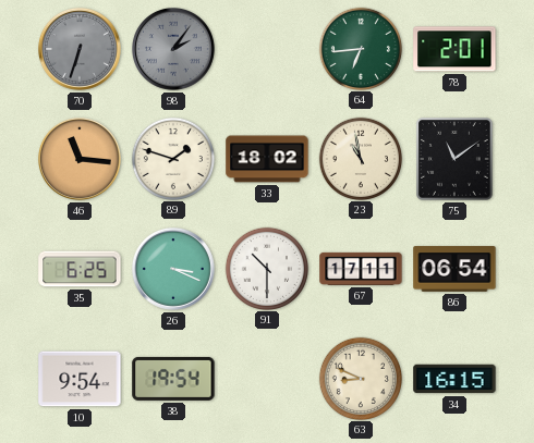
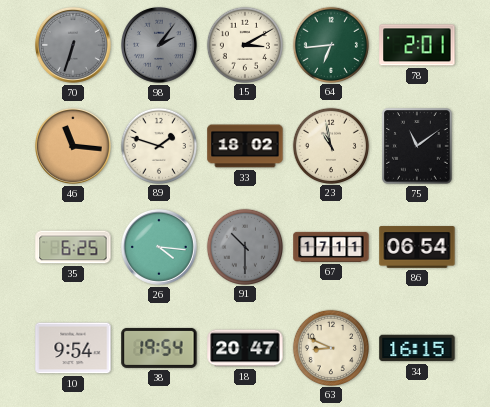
15: none -> 3:10
26: 3:19 -> 4:16
91 dial: white -> grey
18: none -> 20:47
